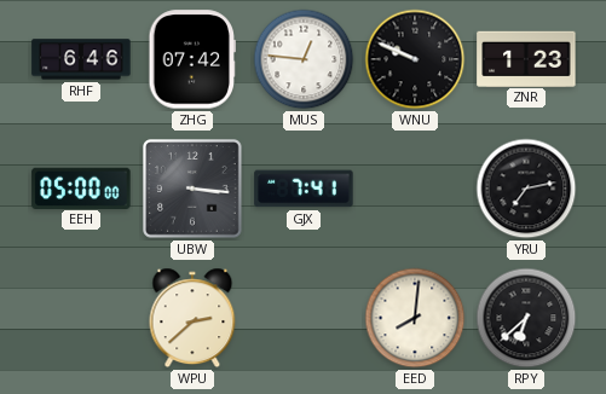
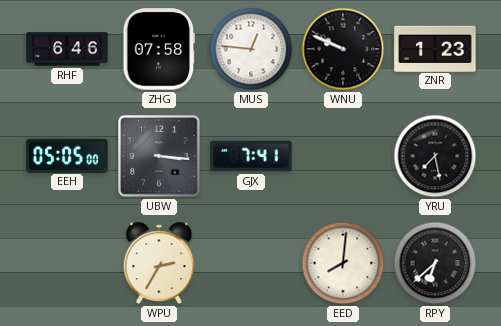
ZHG: 07:42 -> 07:58
EEH: 05:00 -> 05:05
YRU: 7:13 -> 7:28
WPU: 2:38 -> 2:35
